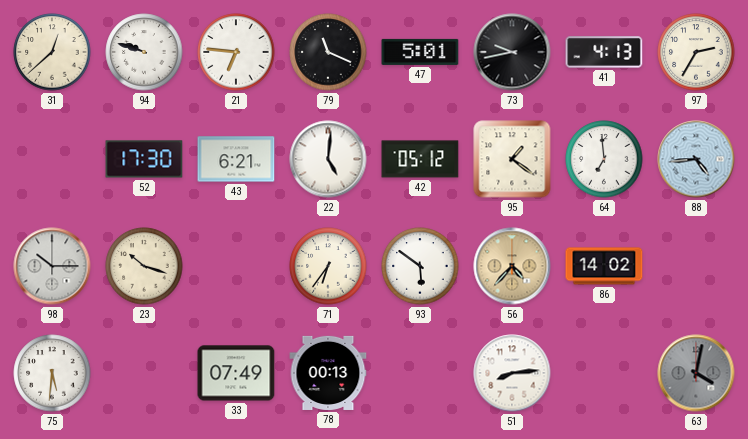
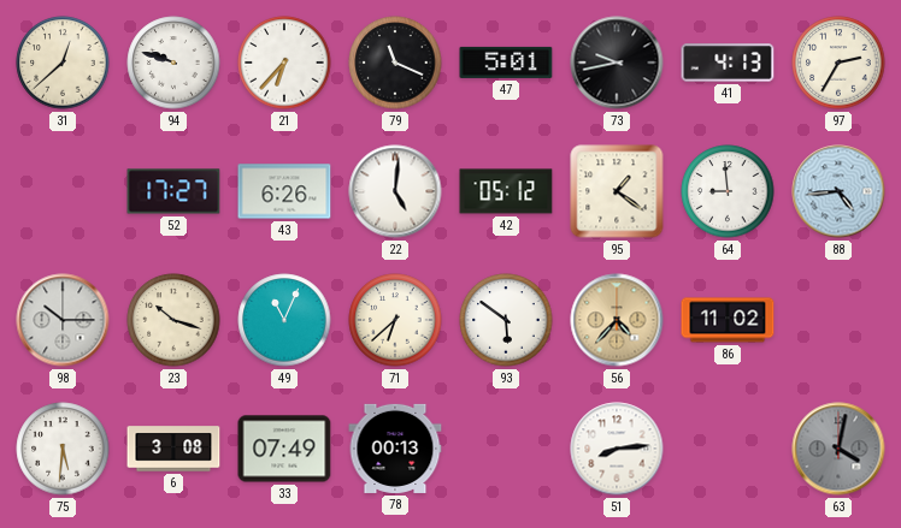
21: 6:46 -> 6:37
52: 17:30 -> 17:27
43: 6:21 -> 6:26
64: 6:59 -> 8:59
49: none -> 11:04
71: 6:36 -> 6:38
86: 14:02 -> 11:02
6: none -> 3:08
